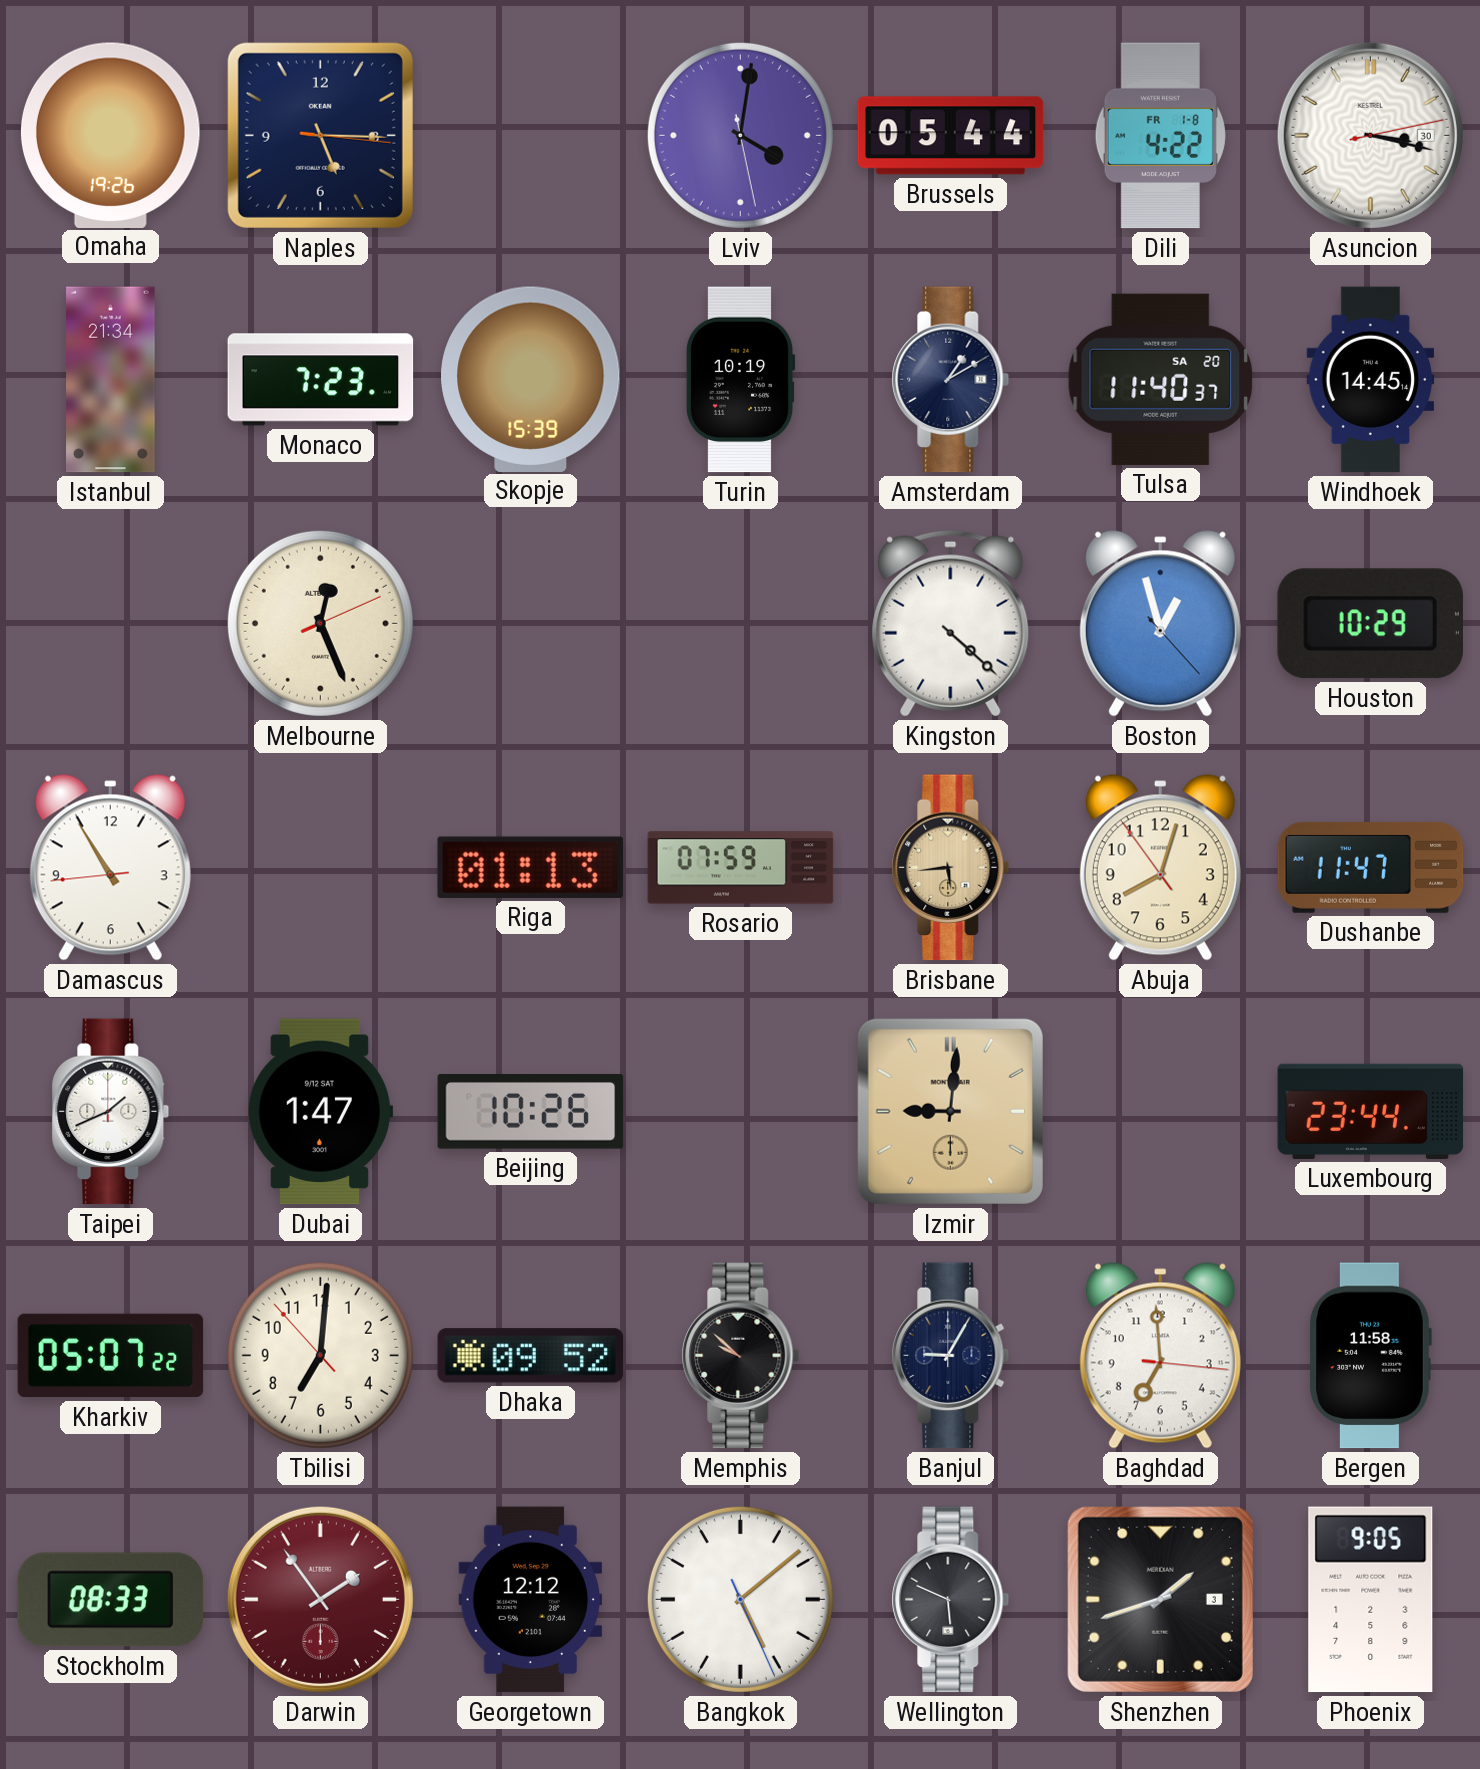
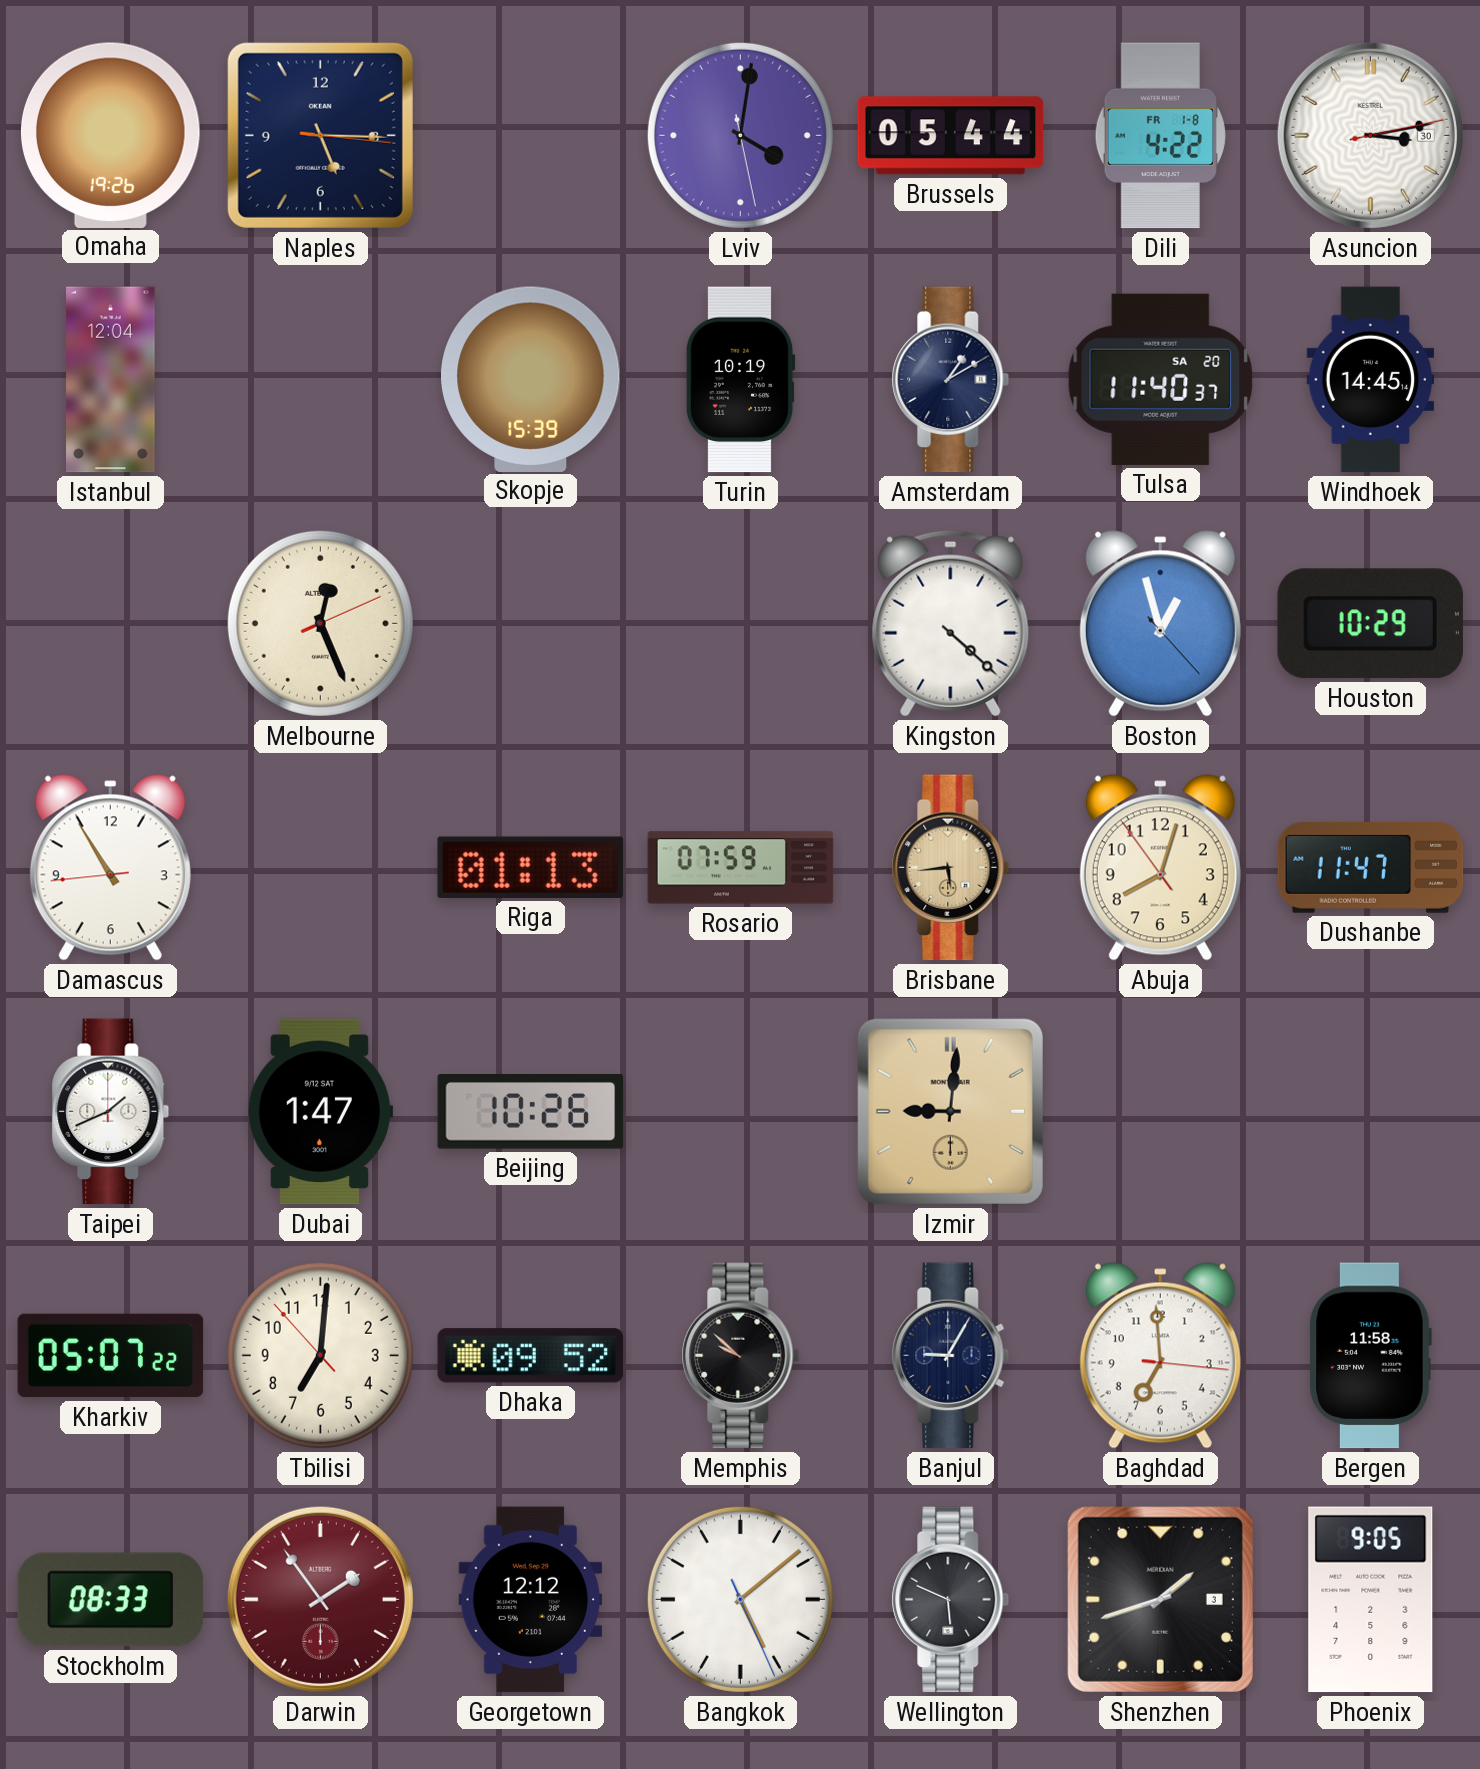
Asuncion: 3:17 -> 3:13
Istanbul: 21:34 -> 12:04
Monaco: 7:23 -> none
Luxembourg: 23:44 -> none
